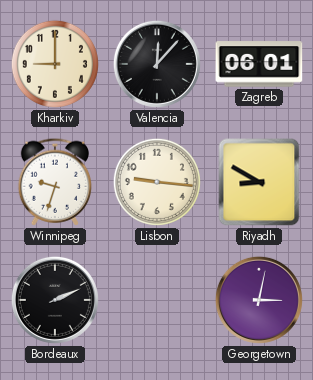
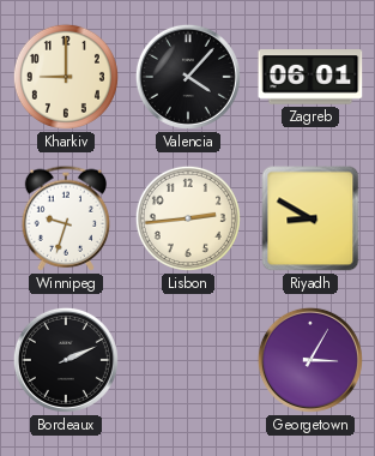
Valencia: 12:07 -> 4:07
Lisbon: 9:16 -> 2:44
Georgetown: 3:02 -> 3:05
